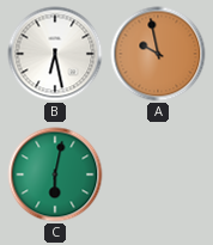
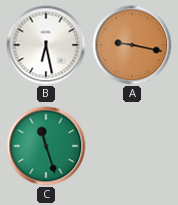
A: 9:58 -> 9:17
C: 6:02 -> 11:27
